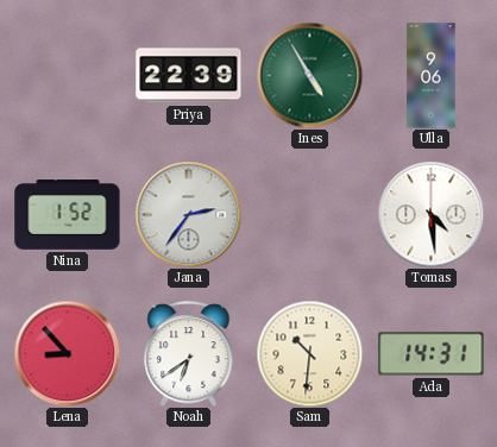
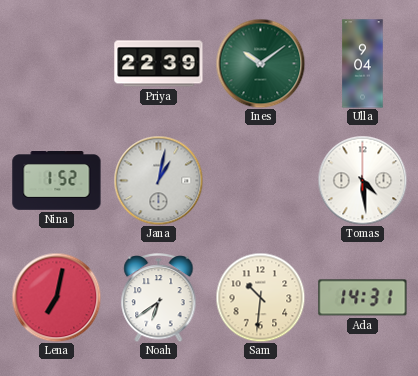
Ines: 4:55 -> 10:09
Ulla: 9:06 -> 9:04
Jana: 2:36 -> 1:02
Lena: 8:53 -> 7:02
